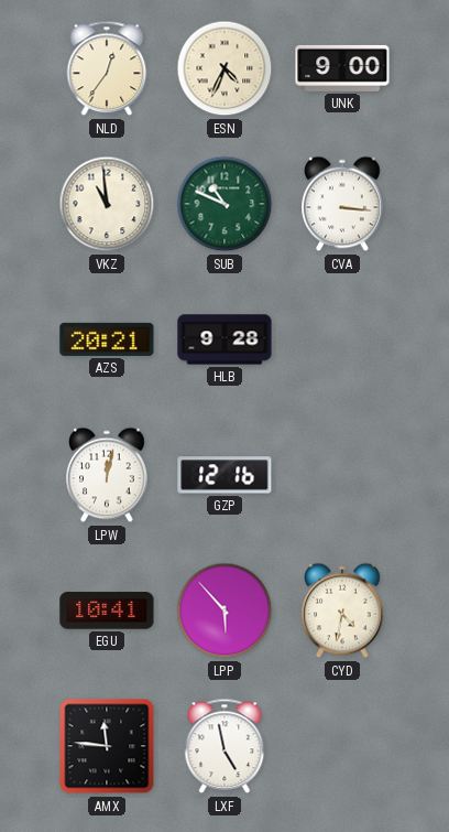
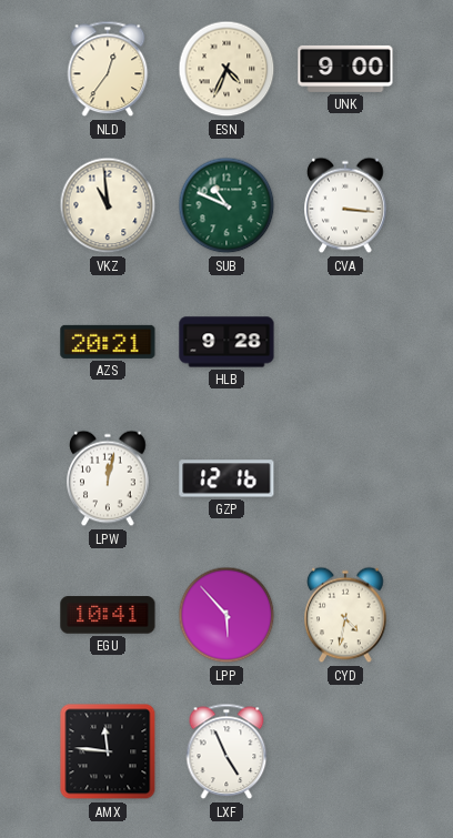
LXF: 4:58 -> 4:56
